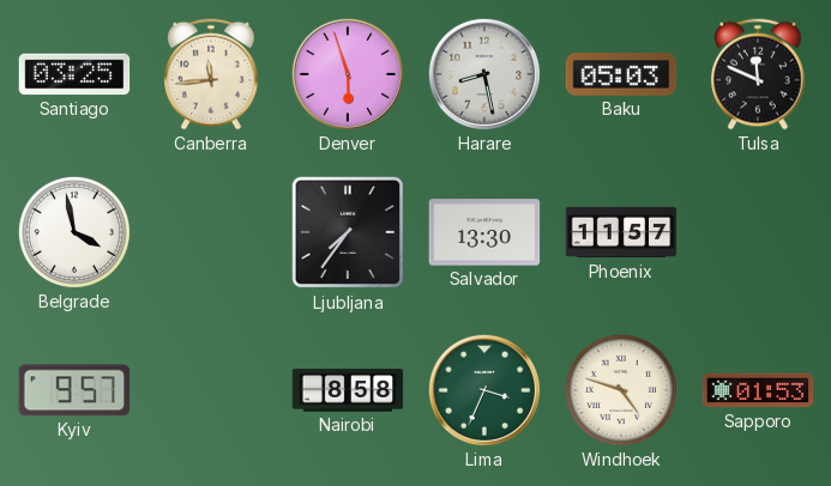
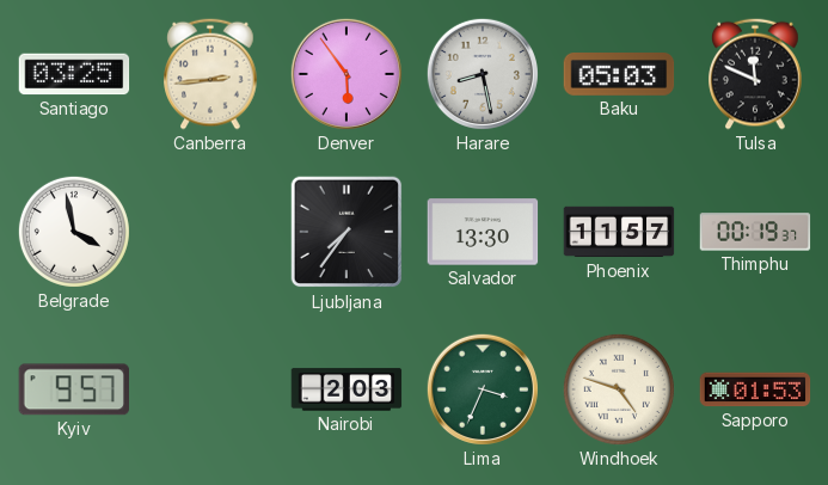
Canberra: 11:44 -> 2:44
Denver: 5:57 -> 5:54
Thimphu: none -> 00:19
Nairobi: 8:58 -> 2:03
